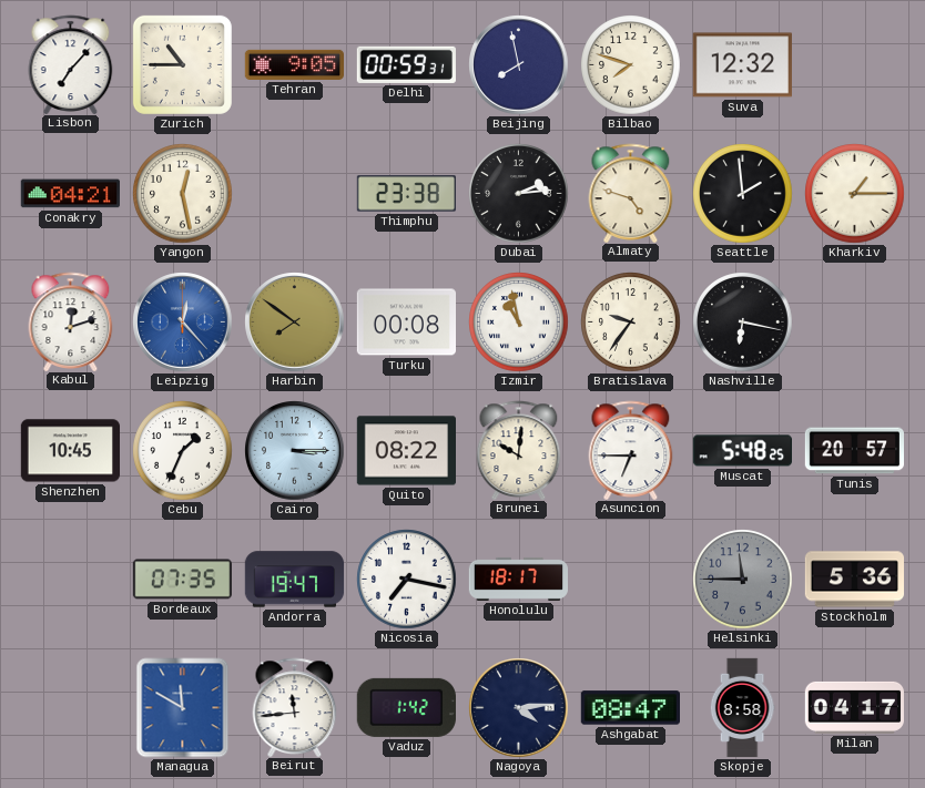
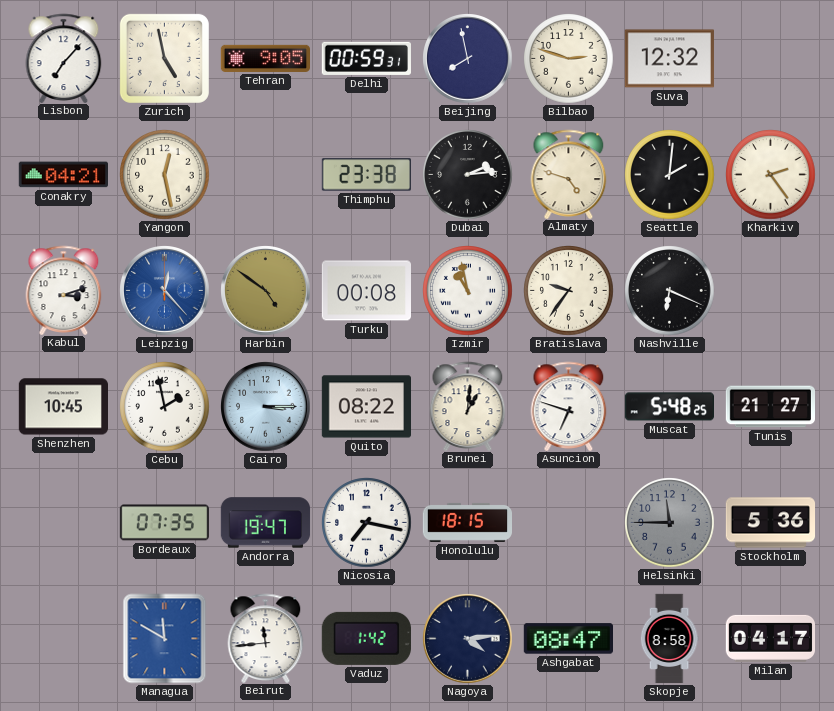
Zurich: 10:45 -> 4:58
Bilbao: 7:48 -> 2:48
Seattle: 1:59 -> 2:01
Kharkiv: 1:15 -> 2:24
Kabul: 12:12 -> 3:12
Harbin: 7:51 -> 4:51
Nashville: 6:17 -> 6:19
Cebu: 1:34 -> 1:58
Brunei: 10:01 -> 1:01
Asuncion: 6:45 -> 6:48
Tunis: 20:57 -> 21:27
Honolulu: 18:17 -> 18:15
